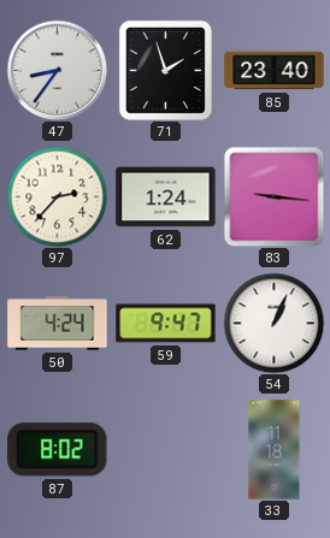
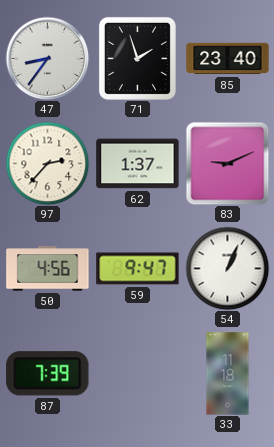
62: 1:24 -> 1:37
83: 9:16 -> 9:11
50: 4:24 -> 4:56
87: 8:02 -> 7:39
